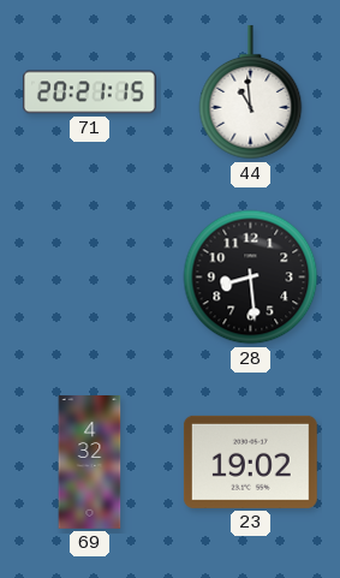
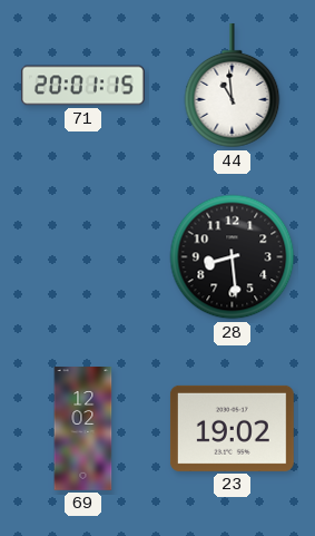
71: 20:21 -> 20:01
69: 4:32 -> 12:02
